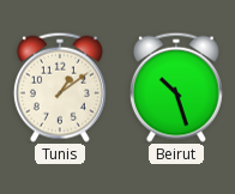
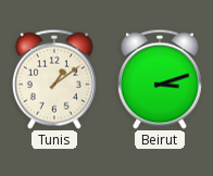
Beirut: 10:27 -> 3:12
